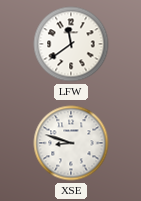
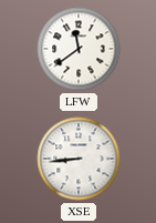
XSE: 8:48 -> 8:44
